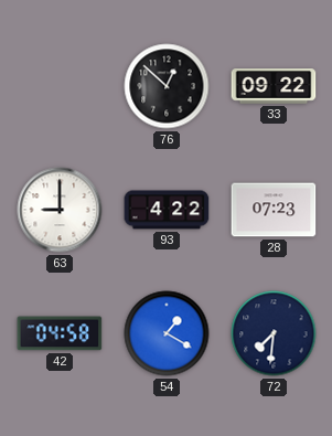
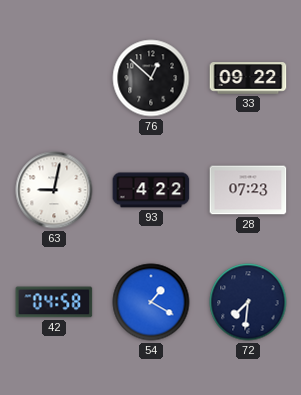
63: 9:00 -> 9:02
